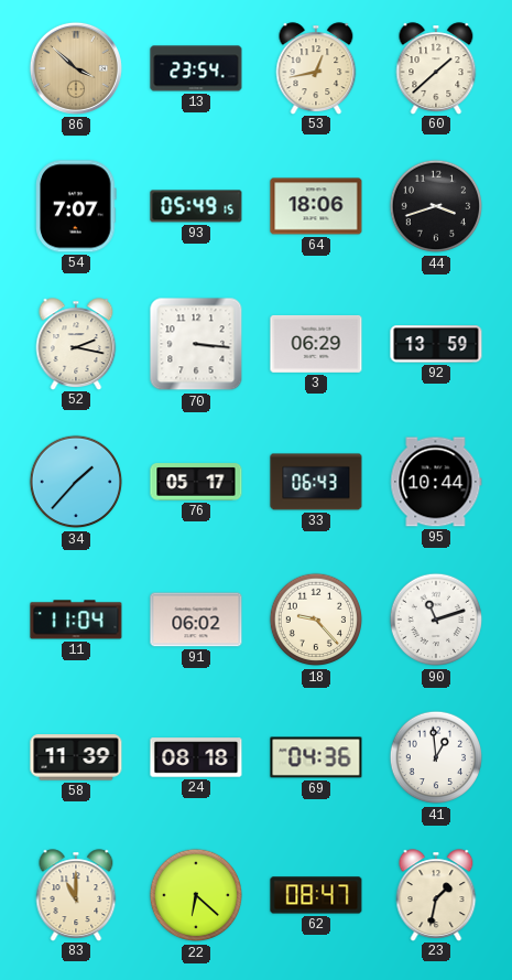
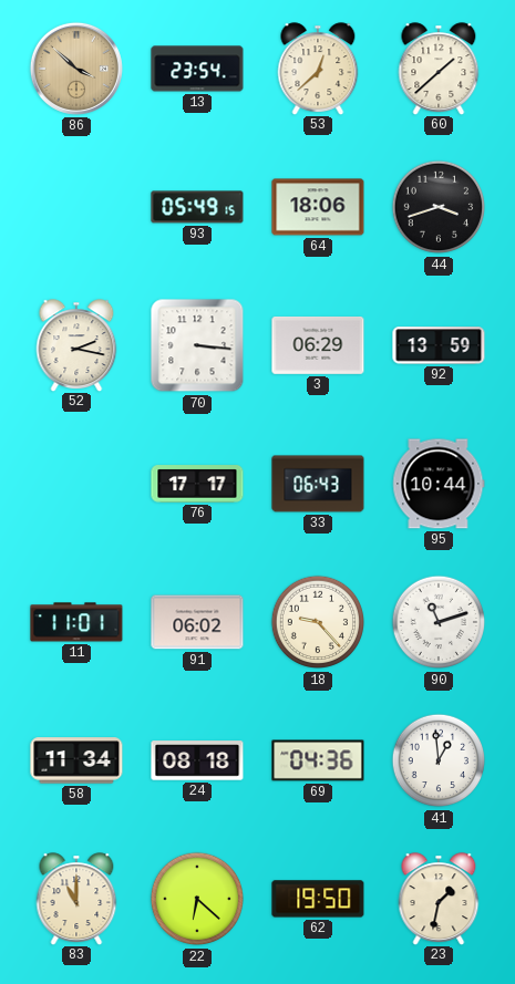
53: 12:43 -> 12:38
54: 7:07 -> none
34: 1:37 -> none
76: 05:17 -> 17:17
11: 11:04 -> 11:01
58: 11:39 -> 11:34
62: 08:47 -> 19:50
